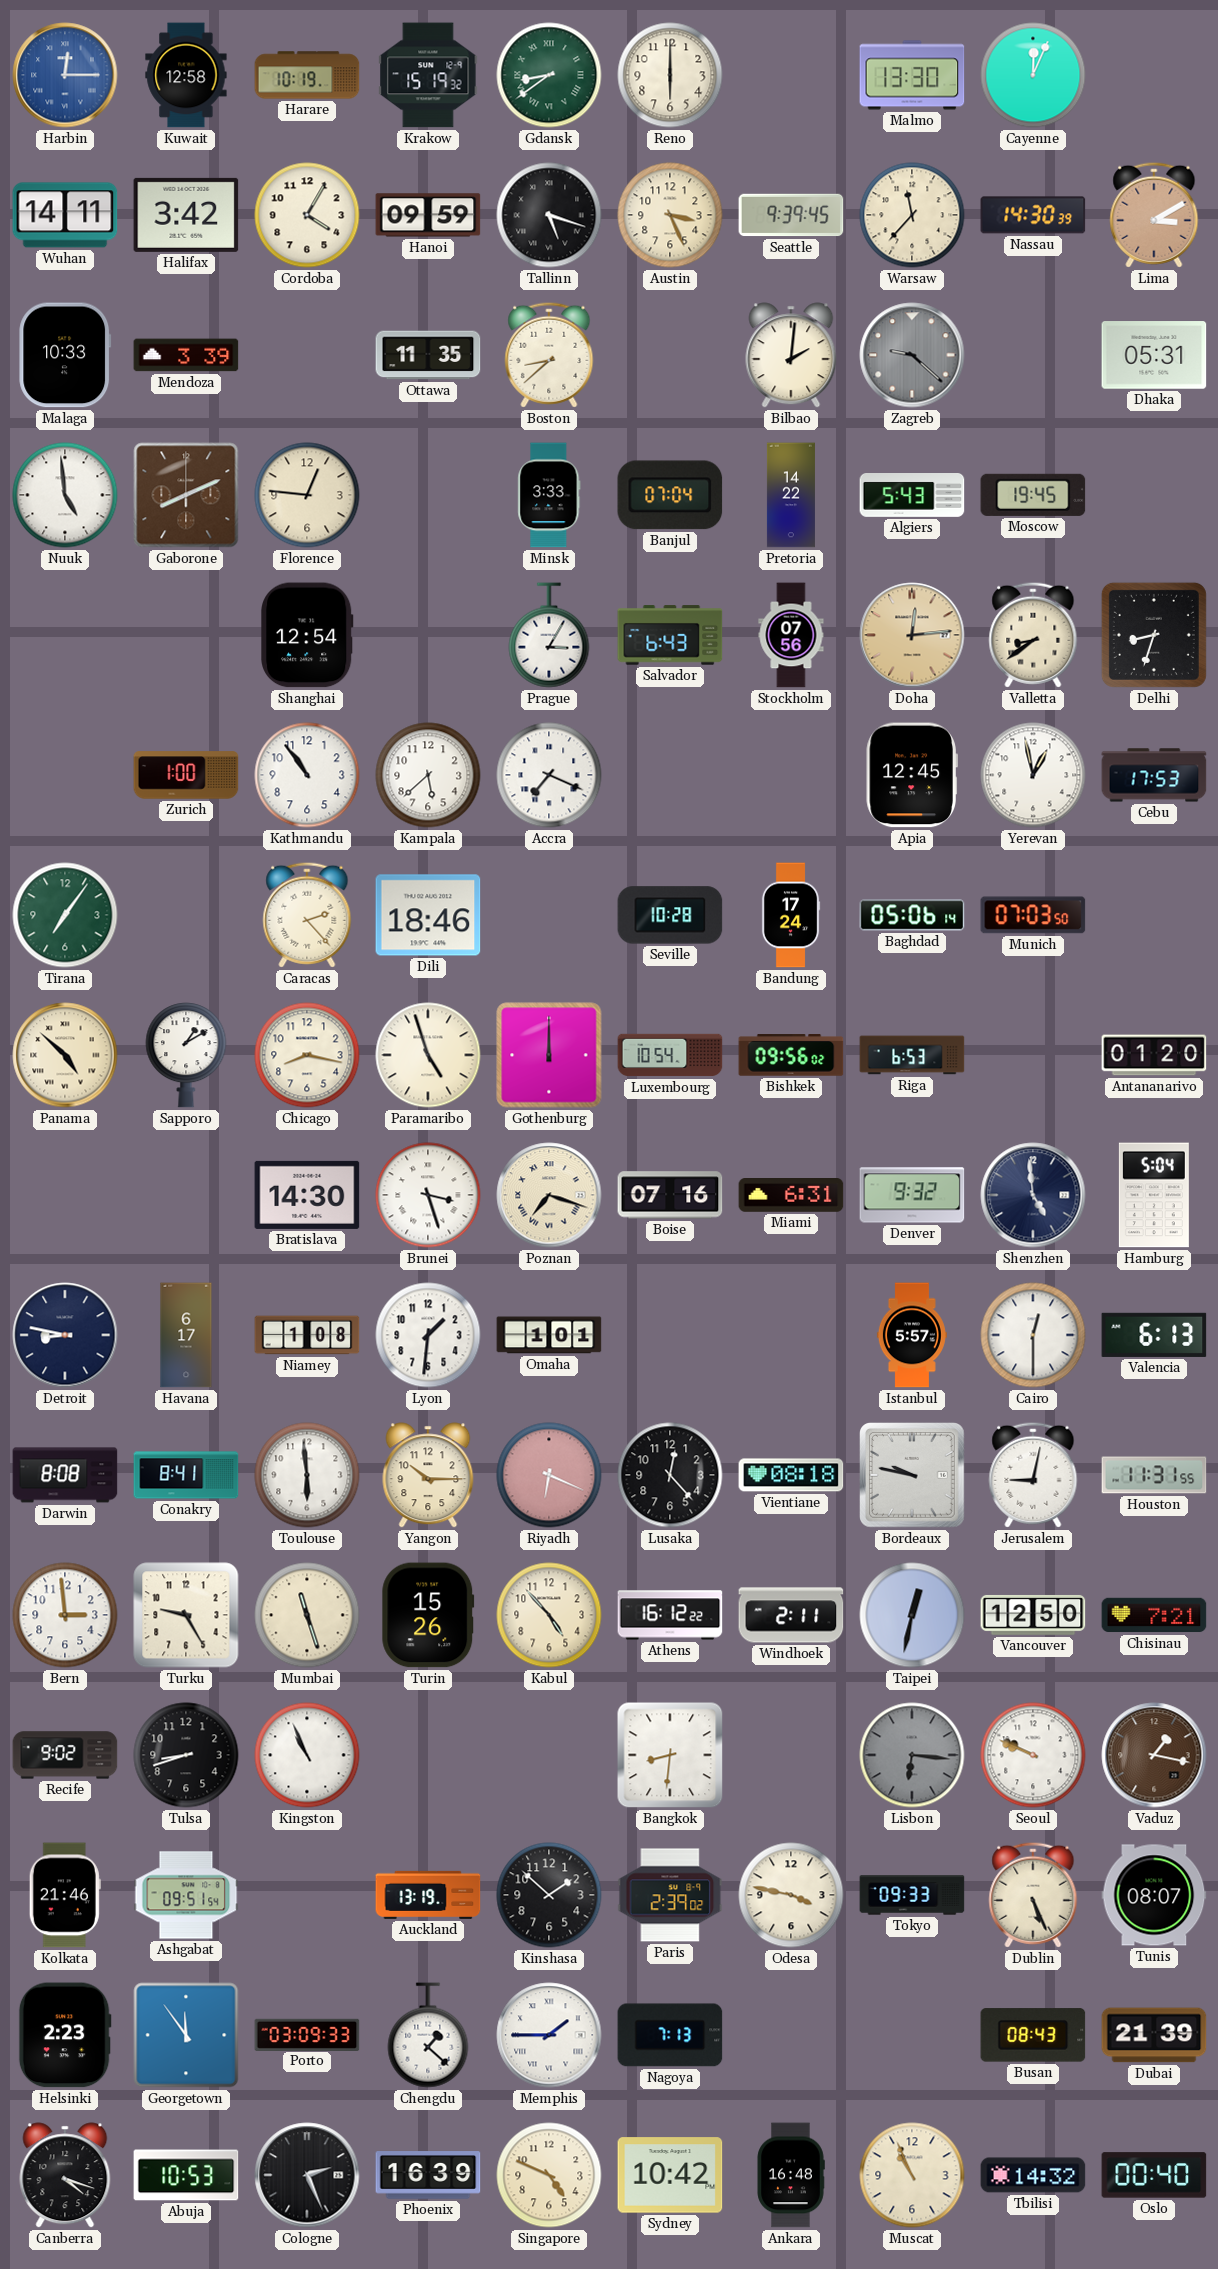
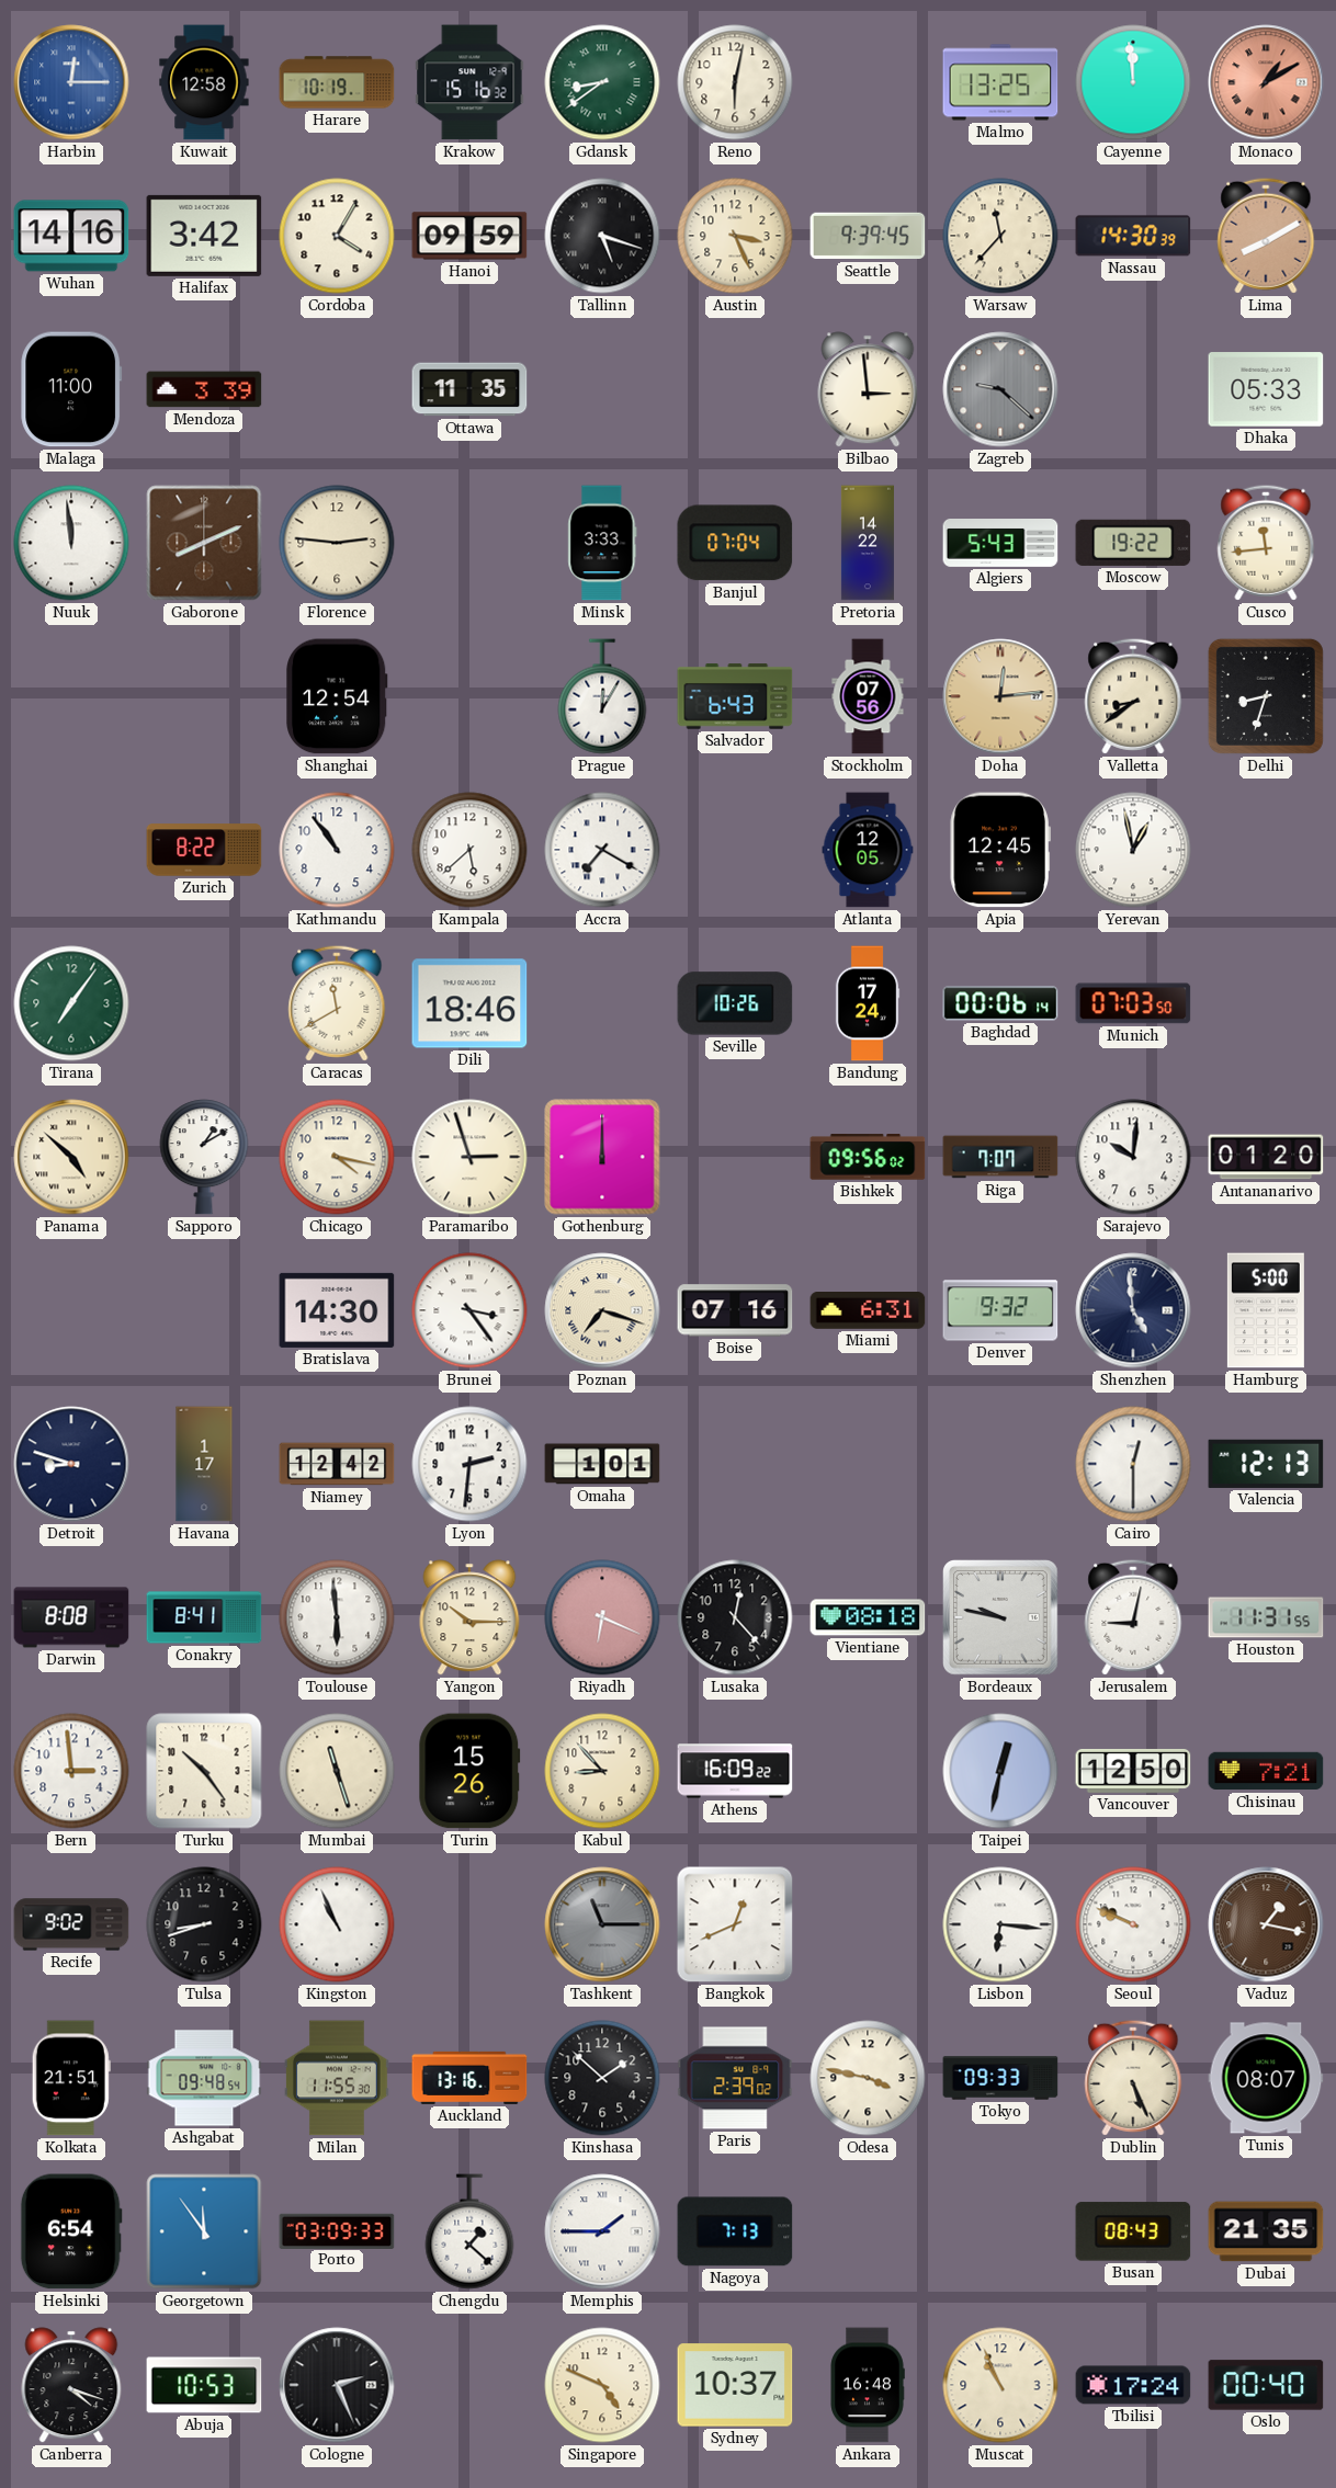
Krakow: 15:19 -> 15:16
Reno: 6:00 -> 6:02
Malmo: 13:30 -> 13:25
Cayenne: 12:04 -> 11:59
Monaco: none -> 1:10
Wuhan: 14:11 -> 14:16
Lima: 3:10 -> 8:10
Malaga: 10:33 -> 11:00
Boston: 8:38 -> none
Bilbao: 2:01 -> 2:59
Dhaka: 05:31 -> 05:33
Nuuk: 4:59 -> 11:59
Florence: 12:46 -> 2:46
Moscow: 19:45 -> 19:22
Cusco: none -> 11:44
Prague: 3:05 -> 12:05
Zurich: 1:00 -> 8:22
Accra: 7:19 -> 7:20
Atlanta: none -> 12:05
Cebu: 17:53 -> none
Caracas: 2:23 -> 11:40
Seville: 10:28 -> 10:26
Baghdad: 05:06 -> 00:06
Chicago: 8:17 -> 4:17
Paramaribo: 4:57 -> 2:57
Luxembourg: 10:54 -> none
Riga: 6:53 -> 7:07
Sarajevo: none -> 10:01
Brunei: 3:27 -> 3:24
Hamburg: 5:04 -> 5:00
Detroit: 8:47 -> 8:48
Havana: 6:17 -> 1:17
Niamey: 1:08 -> 12:42
Lyon: 1:31 -> 2:31
Istanbul: 5:57 -> none
Valencia: 6:13 -> 12:13
Turku: 9:25 -> 10:24
Kabul: 4:53 -> 8:53
Athens: 16:12 -> 16:09
Windhoek: 2:11 -> none
Tashkent: none -> 11:15
Bangkok: 8:31 -> 12:41
Lisbon dial: grey -> white
Kolkata: 21:46 -> 21:51
Ashgabat: 09:51 -> 09:48
Milan: none -> 11:55
Auckland: 13:19 -> 13:16
Helsinki: 2:23 -> 6:54
Dubai: 21:39 -> 21:35
Phoenix: 16:39 -> none
Sydney: 10:42 -> 10:37
Tbilisi: 14:32 -> 17:24
